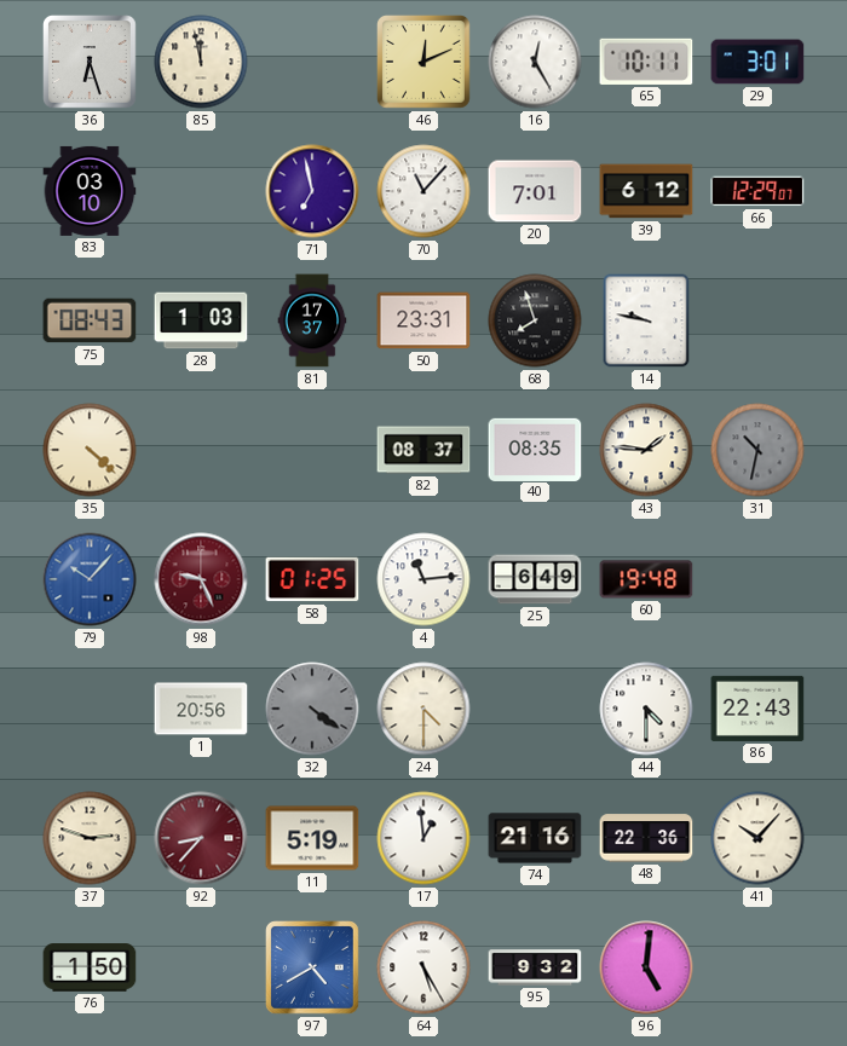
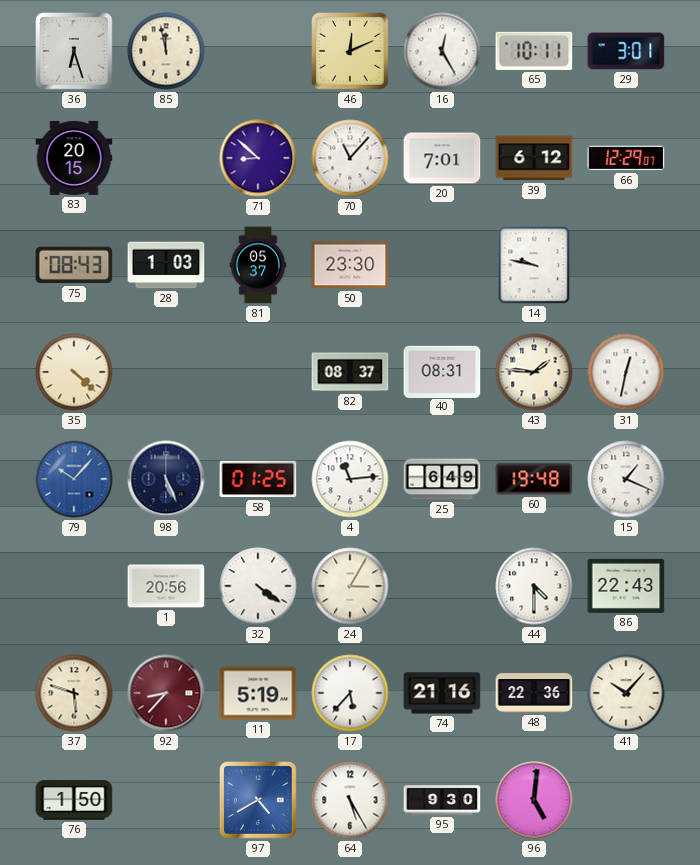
83: 03:10 -> 20:15
71: 6:58 -> 8:52
81: 17:37 -> 05:37
50: 23:31 -> 23:30
68: 7:57 -> none
40: 08:35 -> 08:31
31: 10:32 -> 12:32
31 dial: grey -> white
98: 9:26 -> 5:26
98 dial: burgundy -> navy
15: none -> 1:19
32 dial: grey -> white
24: 4:30 -> 3:05
37: 2:48 -> 5:48
17: 12:59 -> 5:37
95: 9:32 -> 9:30
